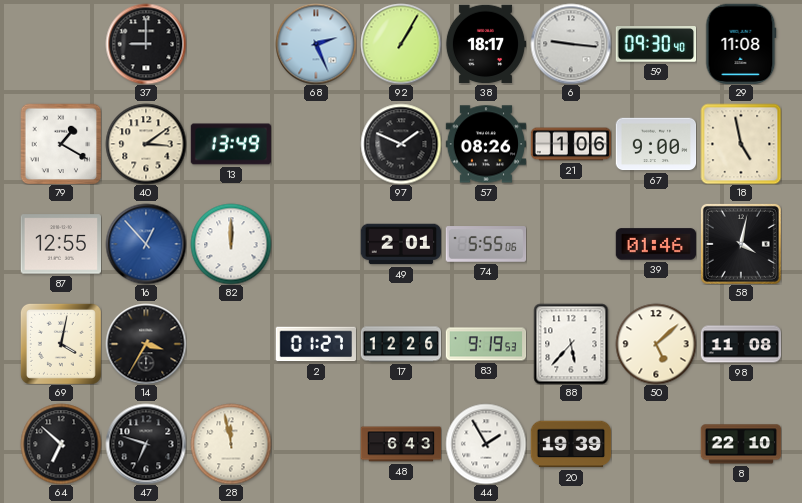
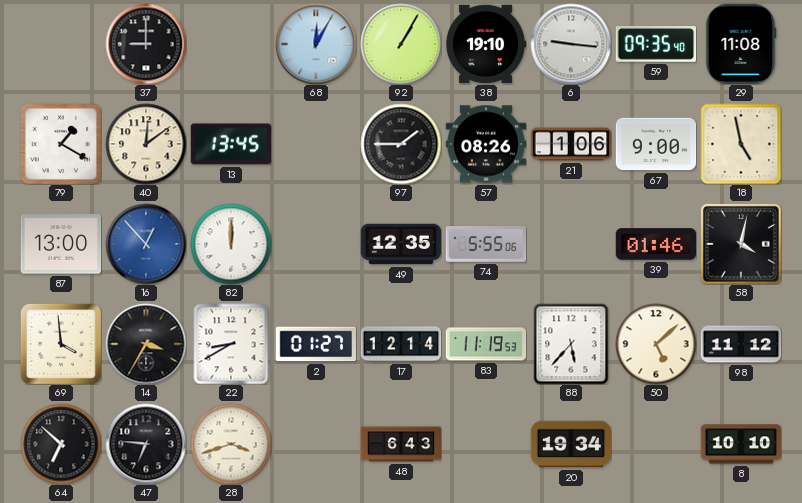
68: 2:26 -> 12:05
38: 18:17 -> 19:10
59: 09:30 -> 09:35
40: 3:09 -> 12:09
13: 13:49 -> 13:45
97: 1:49 -> 1:45
87: 12:55 -> 13:00
49: 2:01 -> 12:35
69: 4:02 -> 3:59
22: none -> 8:40
17: 12:26 -> 12:14
83: 9:19 -> 11:19
98: 11:08 -> 11:12
47: 6:48 -> 6:46
28: 11:58 -> 3:42
44: 1:55 -> none
20: 19:39 -> 19:34
8: 22:10 -> 10:10
